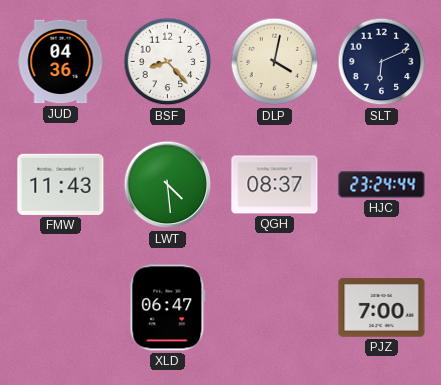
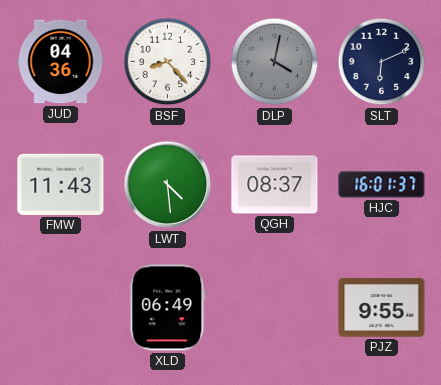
DLP dial: cream -> grey
HJC: 23:24 -> 16:01
XLD: 06:47 -> 06:49
PJZ: 7:00 -> 9:55
